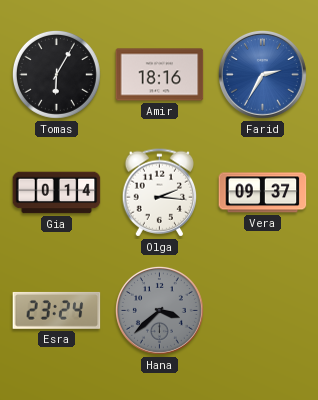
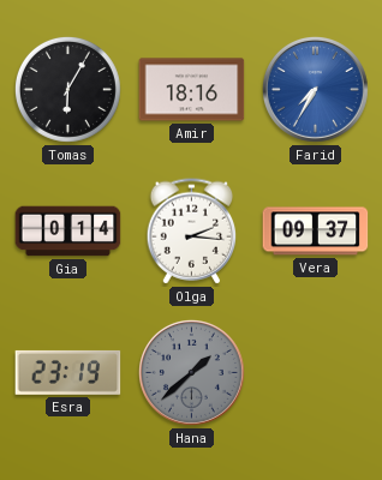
Farid: 2:35 -> 7:35
Esra: 23:24 -> 23:19
Hana: 3:38 -> 1:38
